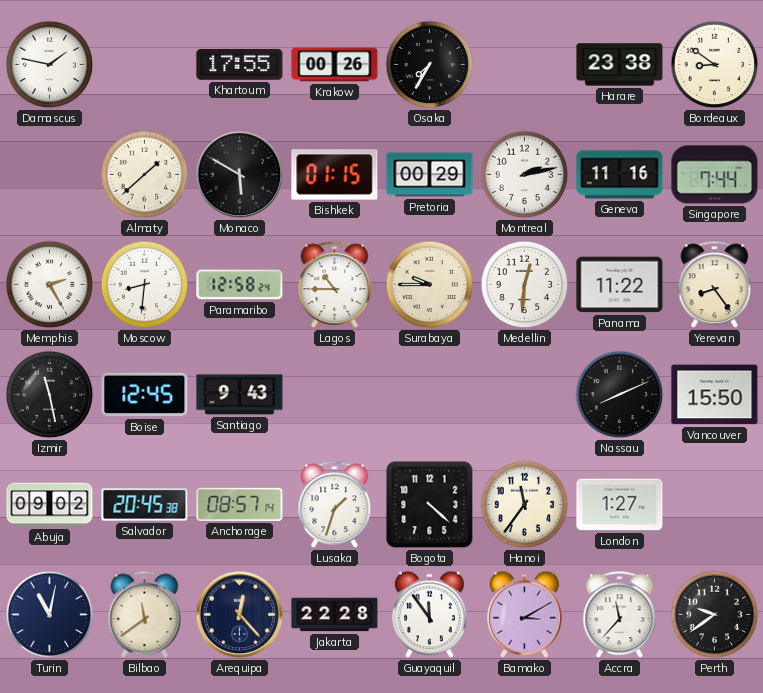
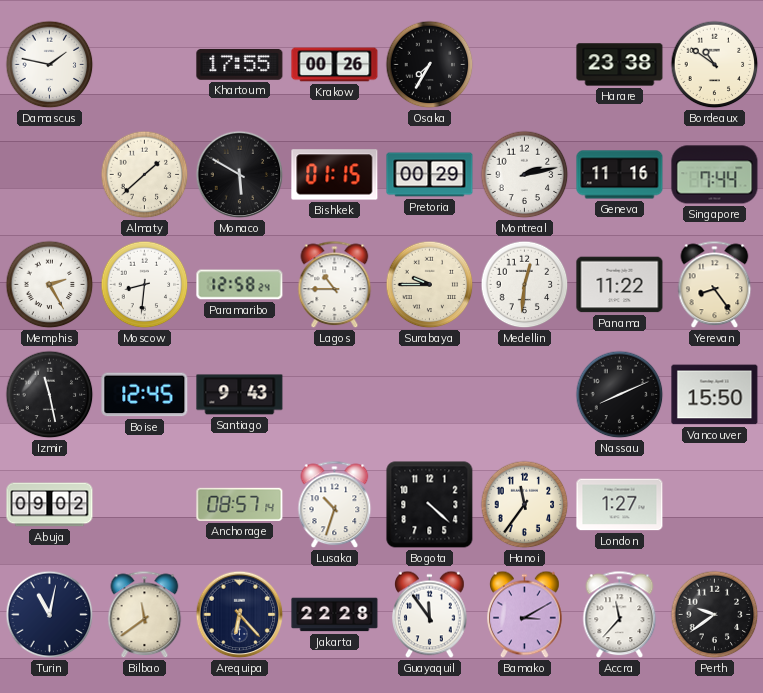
Bordeaux: 8:51 -> 10:51
Salvador: 20:45 -> none
Lusaka: 1:33 -> 10:33
Arequipa: 12:23 -> 6:23
